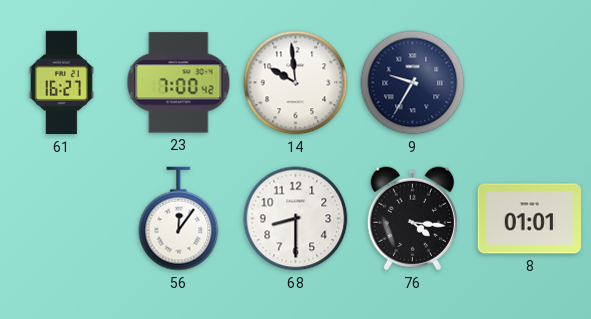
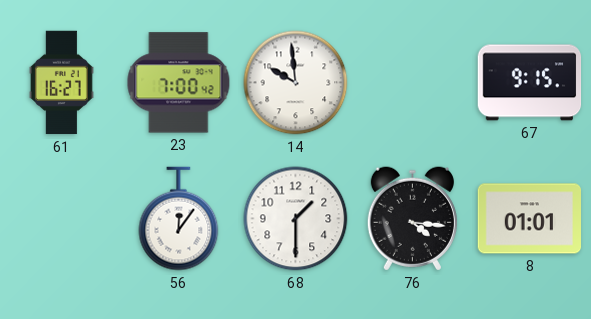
9: 9:35 -> none
67: none -> 9:15
68: 8:30 -> 1:30
